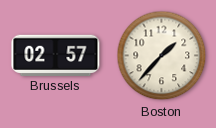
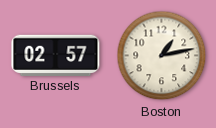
Boston: 1:37 -> 1:13
